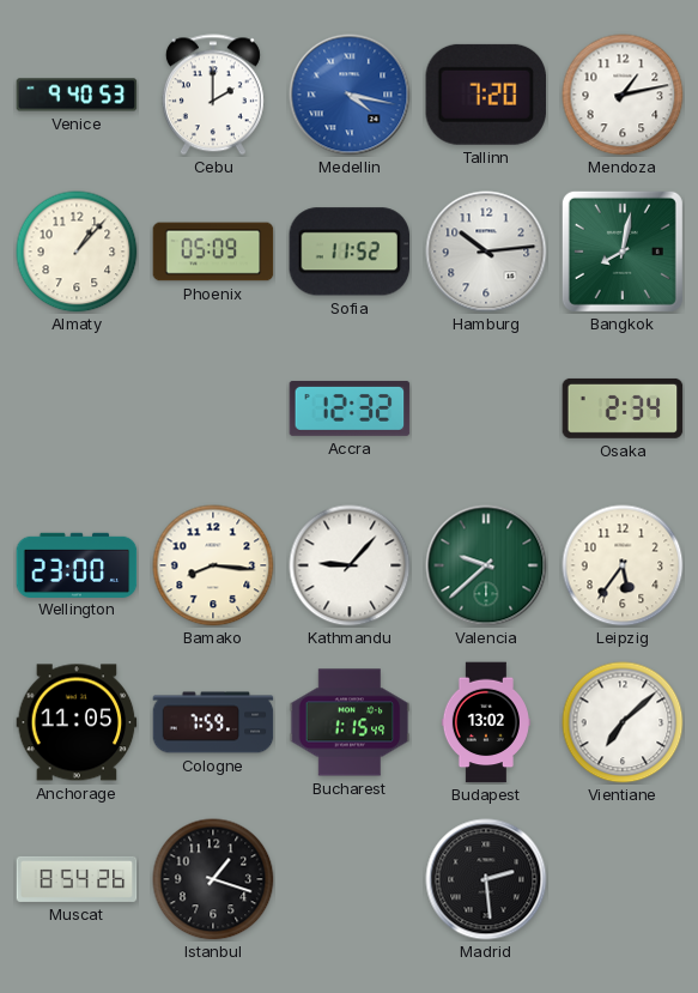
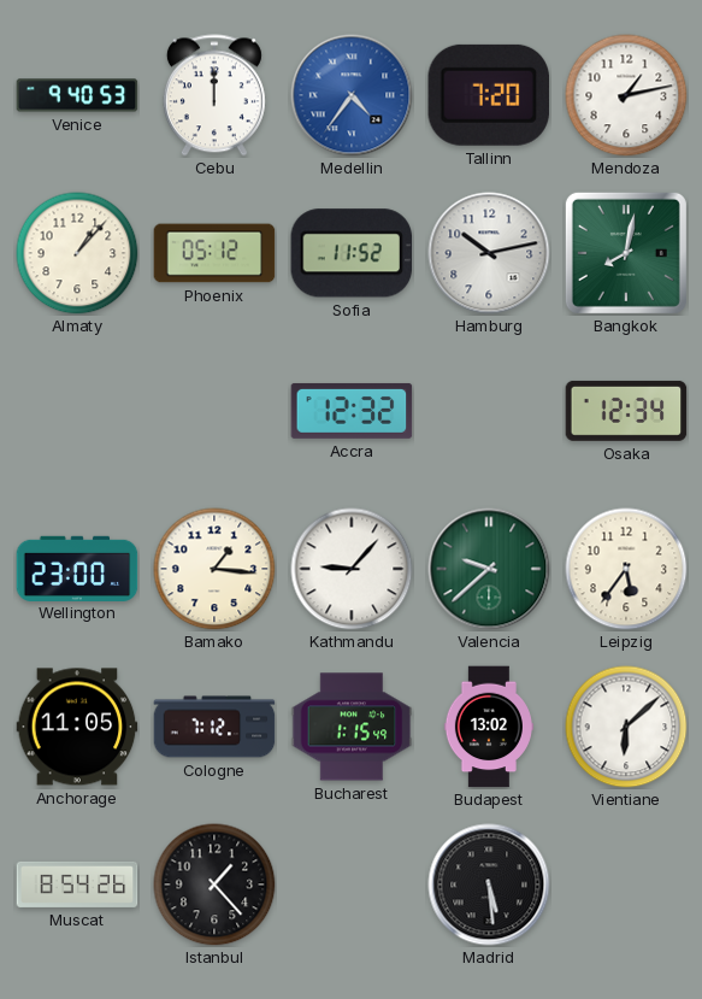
Cebu: 2:00 -> 12:00
Medellin: 4:17 -> 4:36
Phoenix: 05:09 -> 05:12
Hamburg: 10:14 -> 10:13
Osaka: 2:34 -> 12:34
Bamako: 8:16 -> 1:16
Cologne: 7:59 -> 7:12
Vientiane: 7:08 -> 6:08
Istanbul: 1:18 -> 1:23
Madrid: 2:29 -> 5:29
